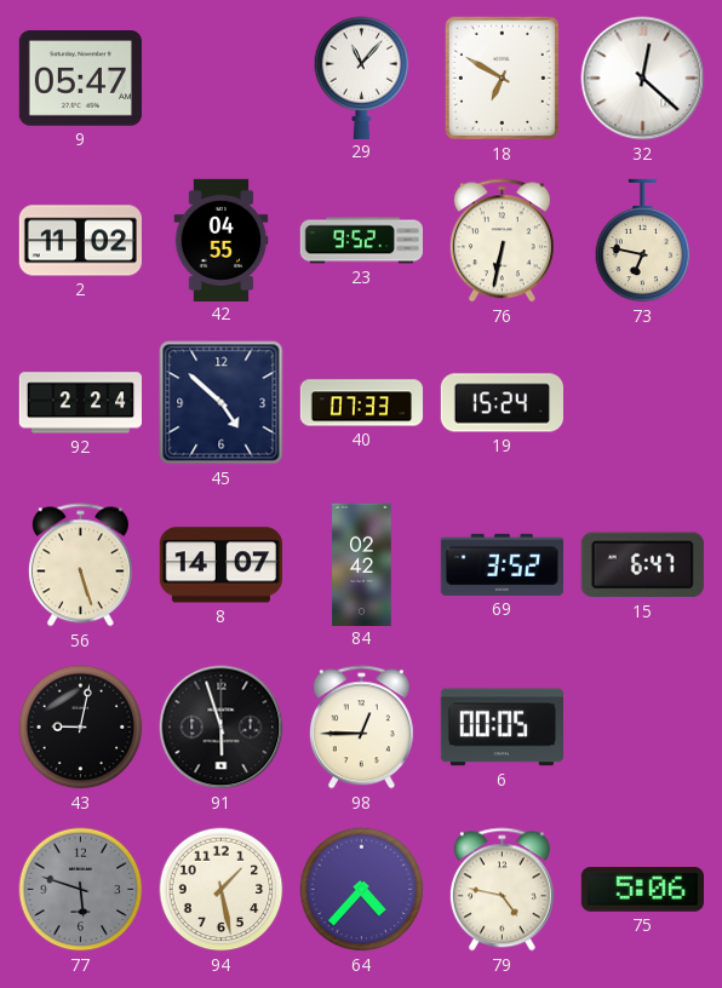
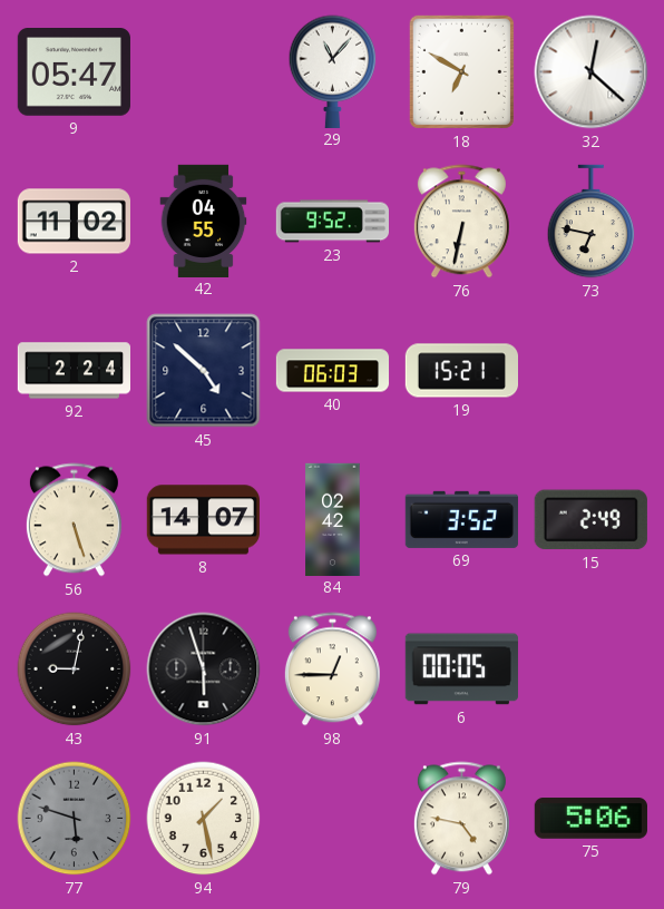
40: 07:33 -> 06:03
19: 15:24 -> 15:21
15: 6:47 -> 2:49
64: 4:37 -> none
